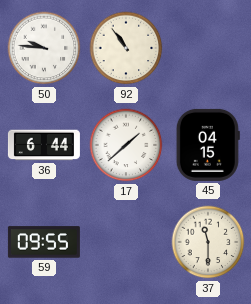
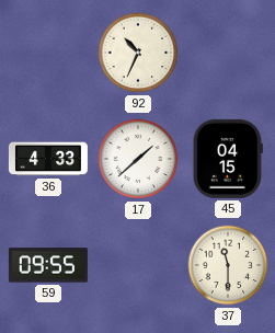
50: 9:46 -> none
92: 10:54 -> 10:34
36: 6:44 -> 4:33
